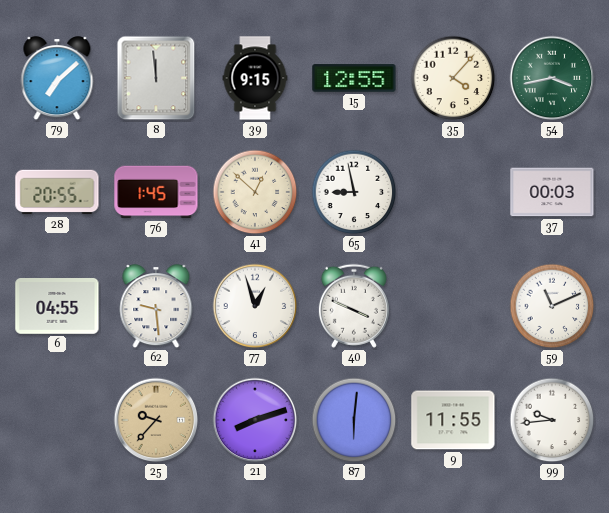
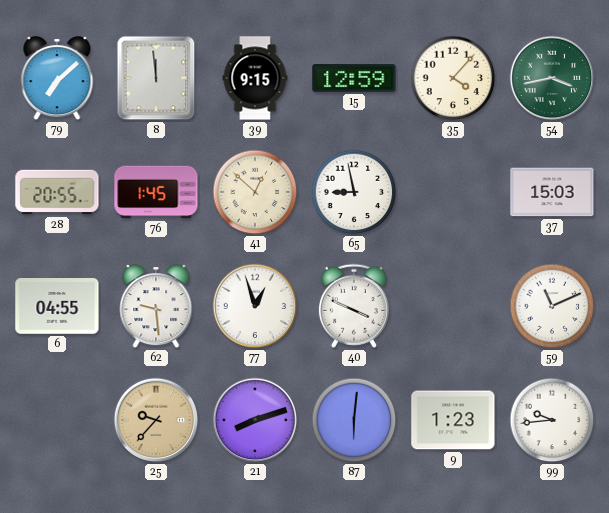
15: 12:55 -> 12:59
37: 00:03 -> 15:03
9: 11:55 -> 1:23
